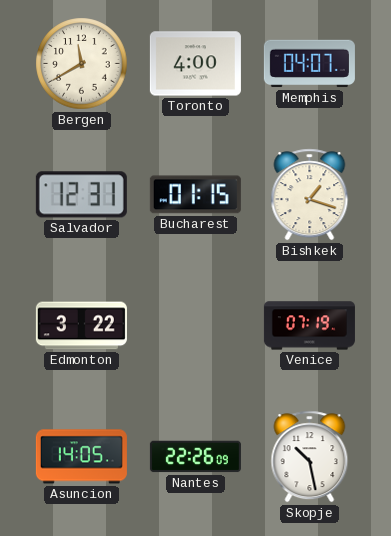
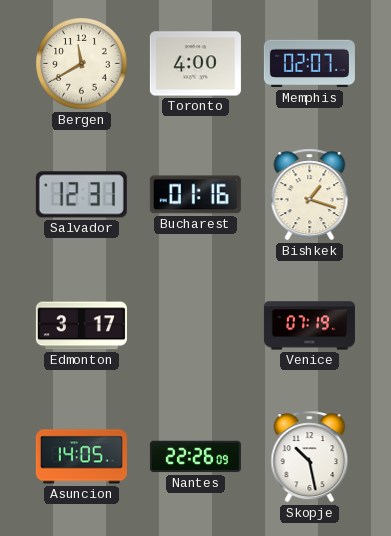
Memphis: 04:07 -> 02:07
Bucharest: 01:15 -> 01:16
Edmonton: 3:22 -> 3:17
